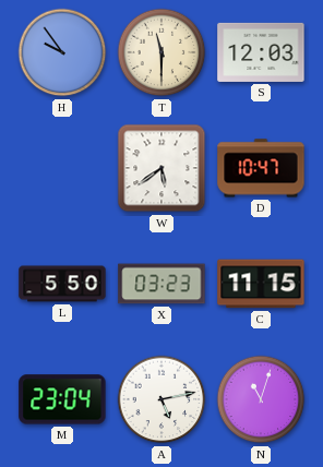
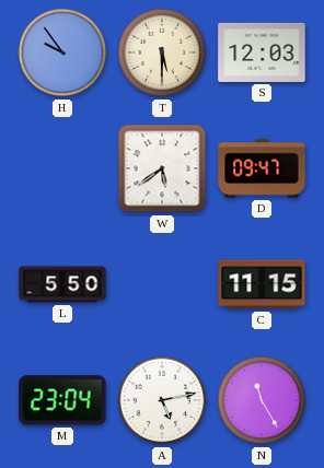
T: 11:30 -> 5:30
D: 10:47 -> 09:47
X: 03:23 -> none
N: 11:03 -> 11:25
